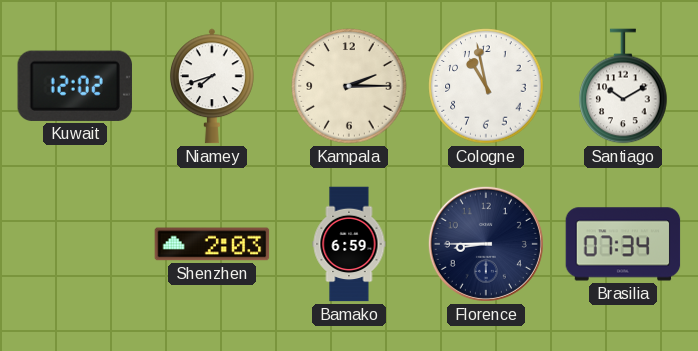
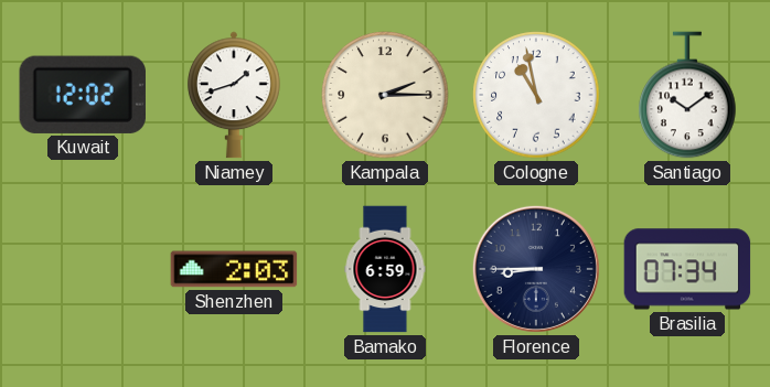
Niamey: 7:42 -> 1:42
Santiago: 10:10 -> 10:09
